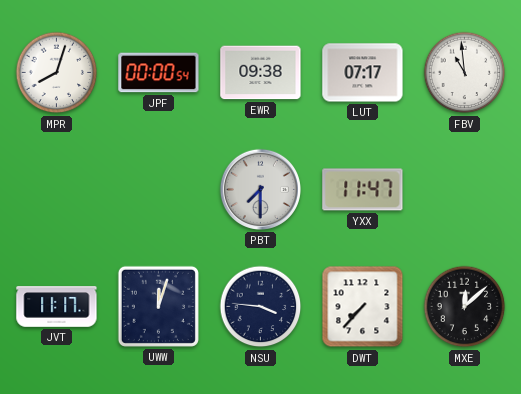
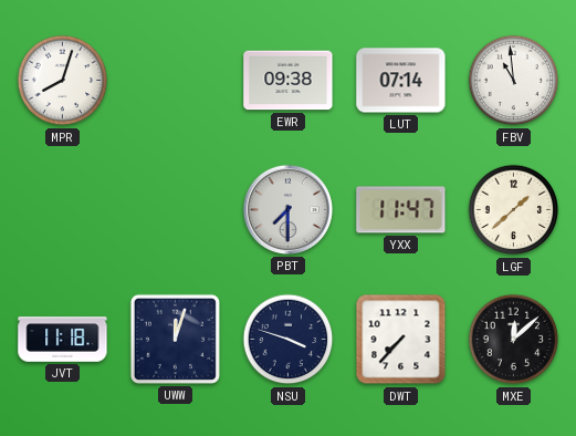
JPF: 00:00 -> none
LUT: 07:17 -> 07:14
LGF: none -> 1:38
JVT: 11:17 -> 11:18
NSU: 3:46 -> 3:48
